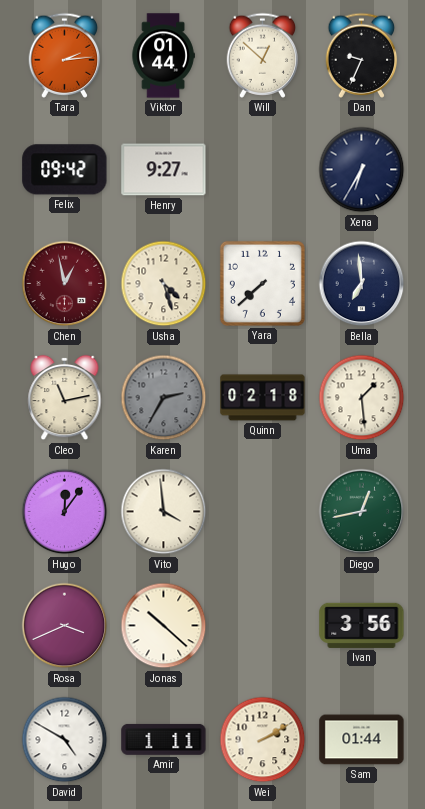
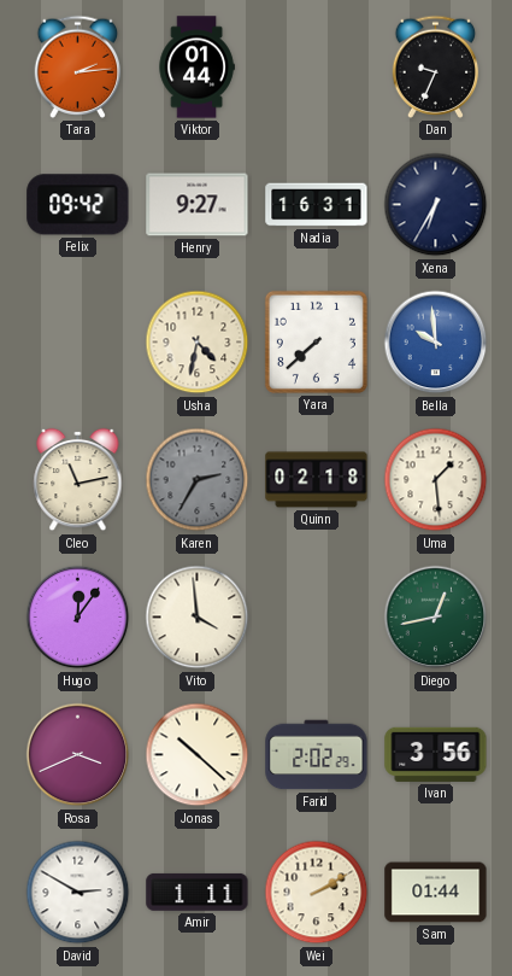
Will: 12:52 -> none
Nadia: none -> 16:31
Chen: 12:58 -> none
Usha: 4:27 -> 4:32
Bella: 6:59 -> 9:59
Bella dial: navy -> blue
Farid: none -> 2:02
David: 4:50 -> 2:50
